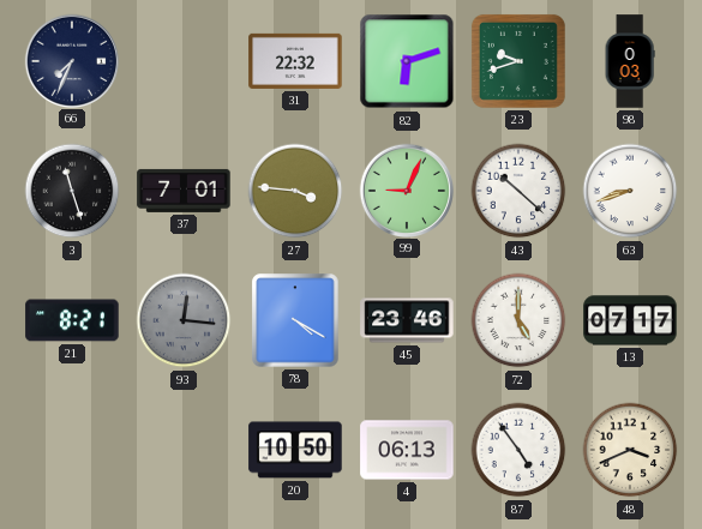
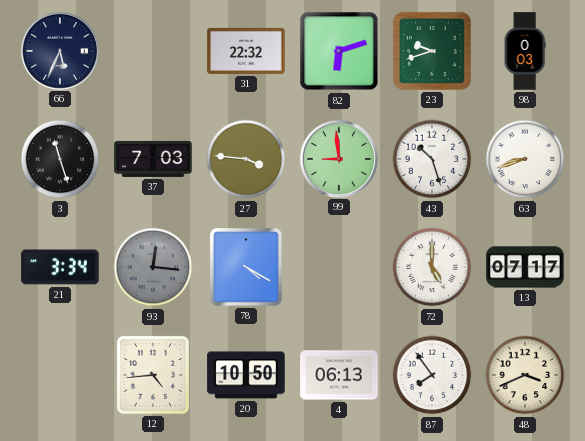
66: 7:34 -> 5:34
37: 7:01 -> 7:03
99: 9:04 -> 8:59
43: 10:22 -> 10:27
21: 8:21 -> 3:34
45: 23:46 -> none
12: none -> 4:44
87: 4:54 -> 7:54
